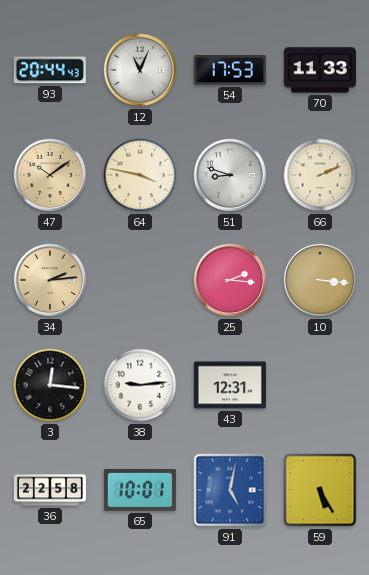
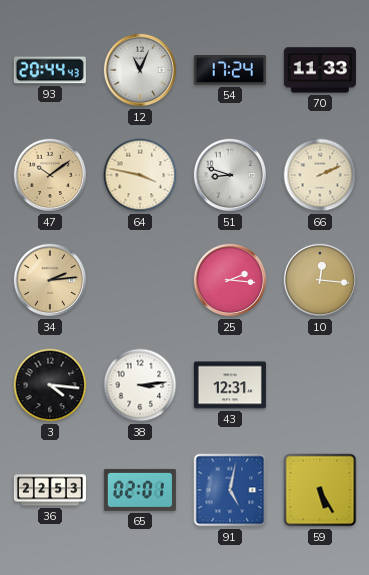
54: 17:53 -> 17:24
10: 3:16 -> 12:16
3: 12:16 -> 4:16
38: 9:14 -> 3:14
36: 22:58 -> 22:53
65: 10:01 -> 02:01
